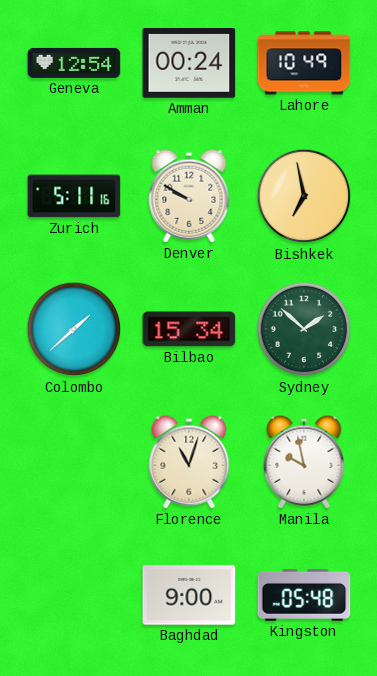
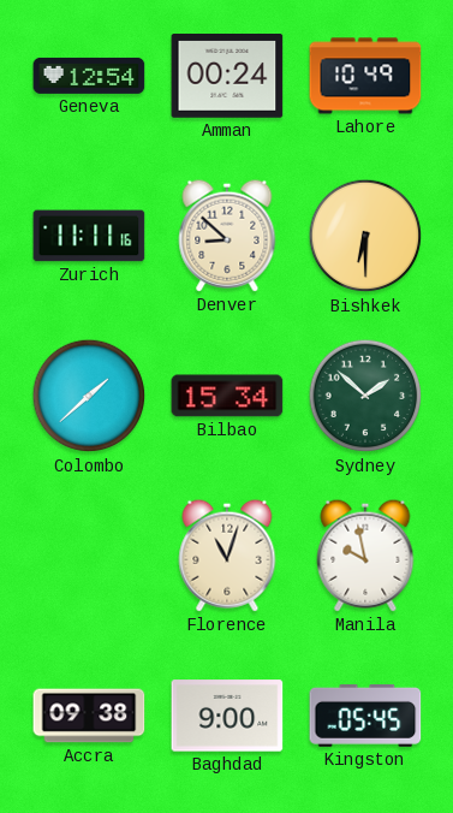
Zurich: 5:11 -> 11:11
Denver: 9:50 -> 8:52
Bishkek: 6:58 -> 6:30
Accra: none -> 09:38
Kingston: 05:48 -> 05:45
